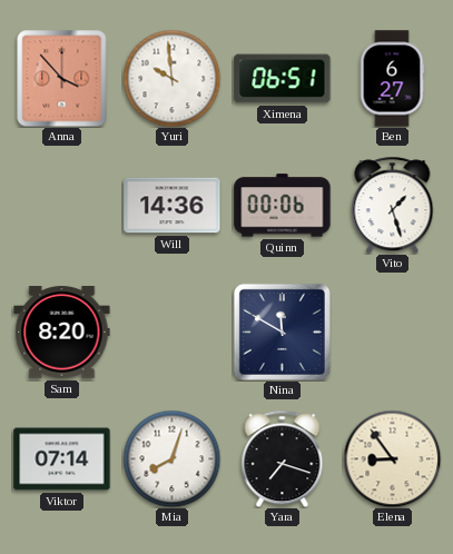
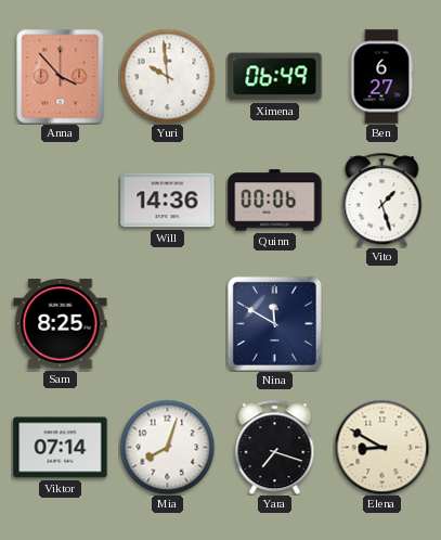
Ximena: 06:51 -> 06:49
Sam: 8:20 -> 8:25
Elena: 8:54 -> 8:50
